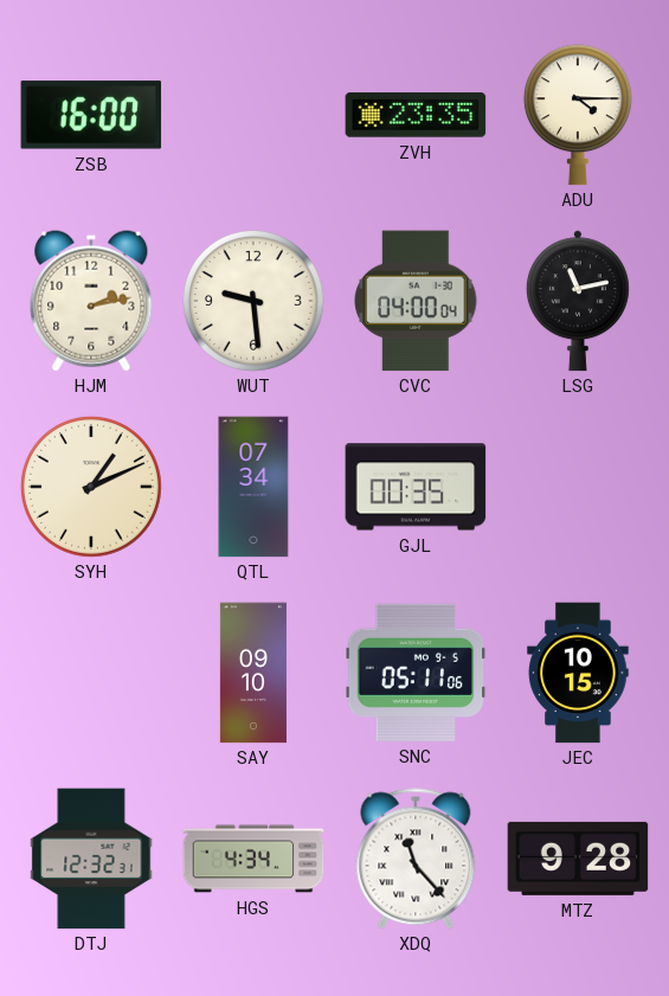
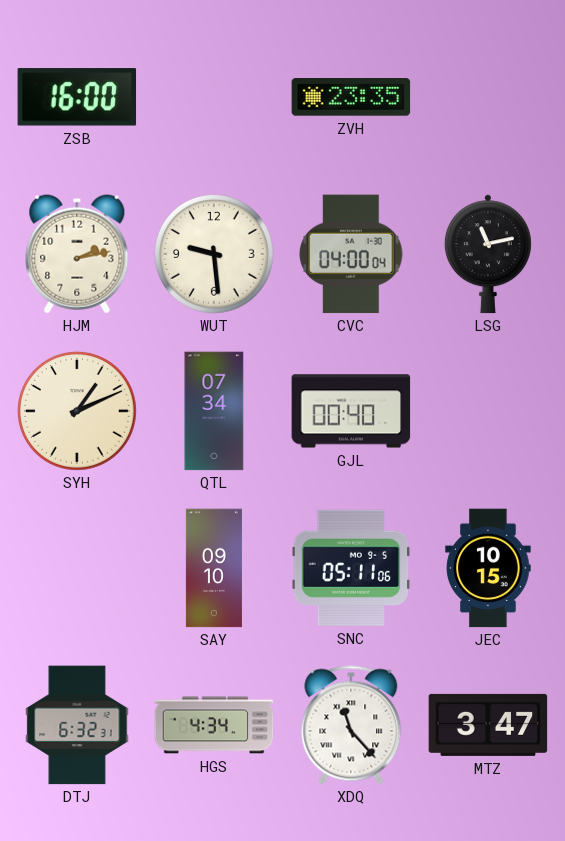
ADU: 4:15 -> none
GJL: 00:35 -> 00:40
DTJ: 12:32 -> 6:32
MTZ: 9:28 -> 3:47
